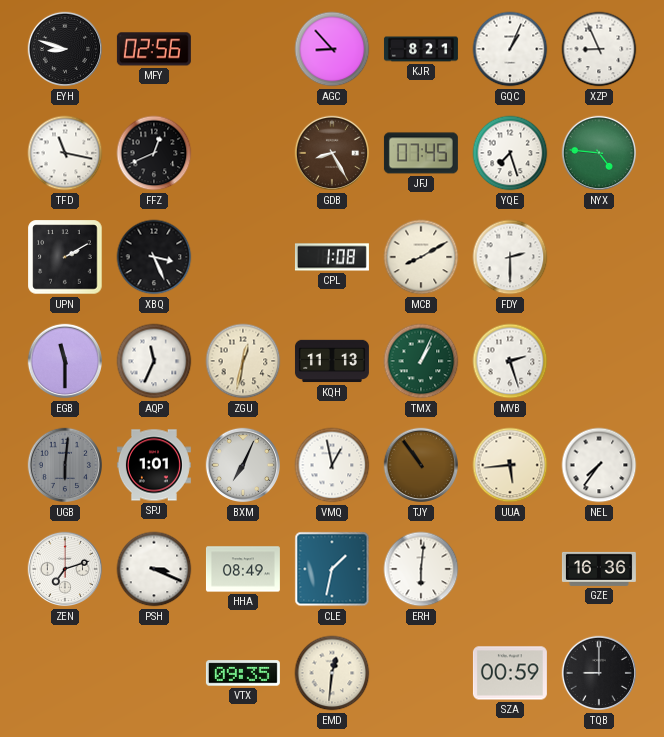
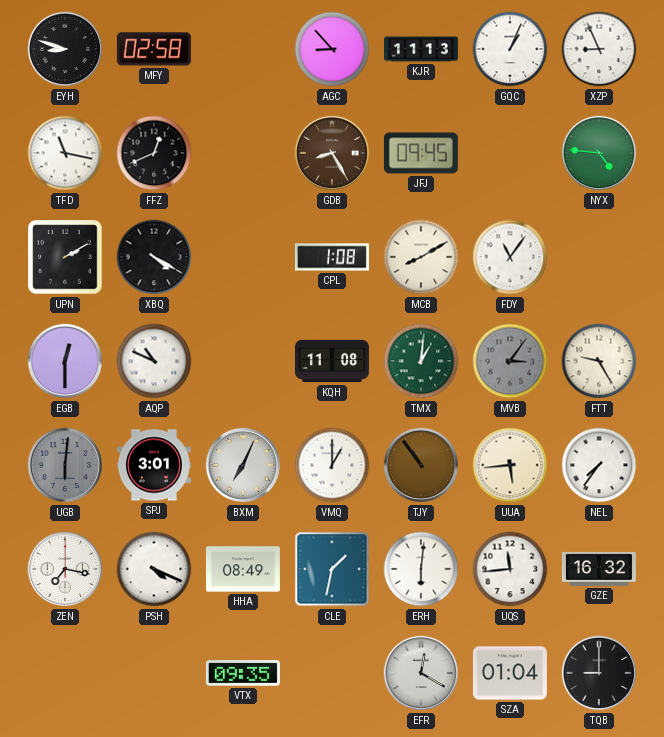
MFY: 02:56 -> 02:58
KJR: 8:21 -> 11:13
JFJ: 07:45 -> 09:45
YQE: 7:27 -> none
XBQ: 3:26 -> 4:20
FDY: 2:30 -> 11:06
EGB: 11:30 -> 12:30
AQP: 11:34 -> 10:49
ZGU: 12:32 -> none
KQH: 11:13 -> 11:08
TMX: 1:04 -> 1:01
MVB: 2:27 -> 3:06
MVB dial: white -> grey
FTT: none -> 9:25
SPJ: 1:01 -> 3:01
VMQ: 12:58 -> 1:00
ZEN: 7:12 -> 7:17
PSH: 3:19 -> 4:19
UQS: none -> 11:44
GZE: 16:36 -> 16:32
EMD: 12:31 -> none
EFR: none -> 12:20
SZA: 00:59 -> 01:04
